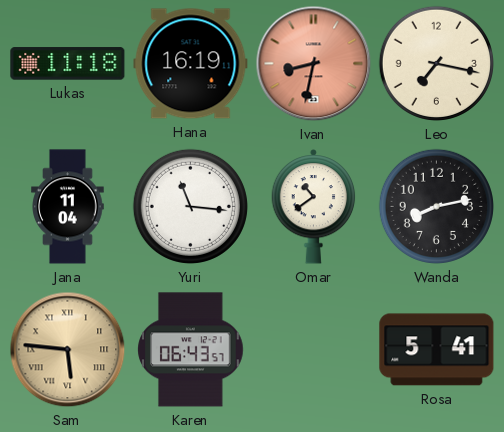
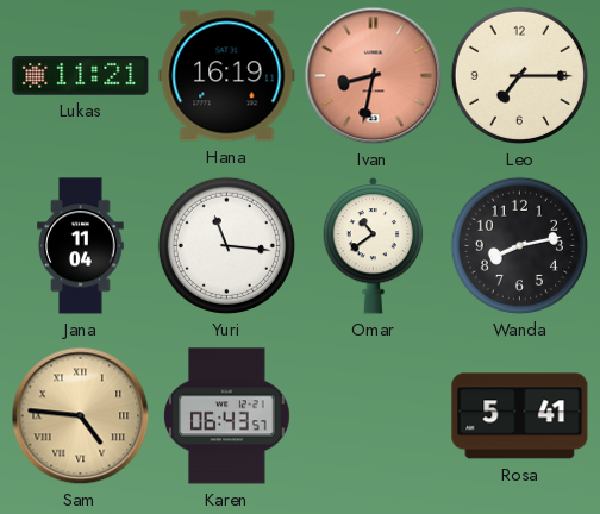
Lukas: 11:18 -> 11:21
Leo: 7:17 -> 7:15
Sam: 5:46 -> 4:46
